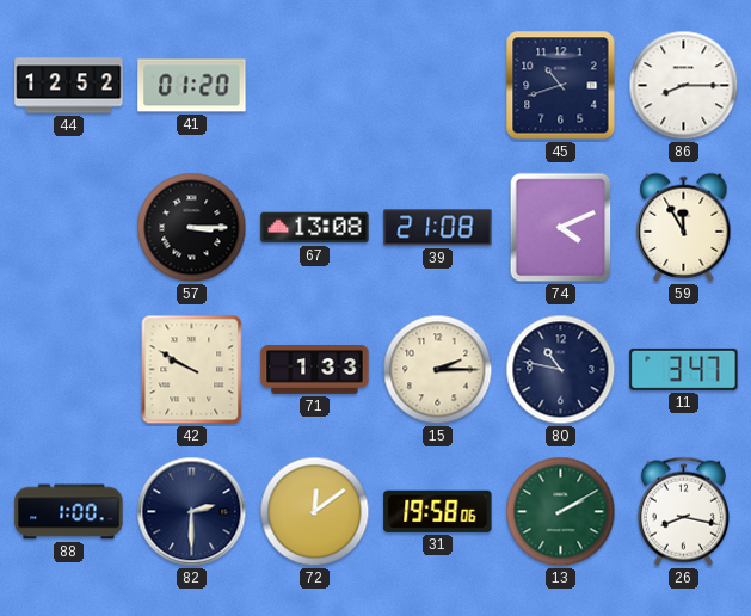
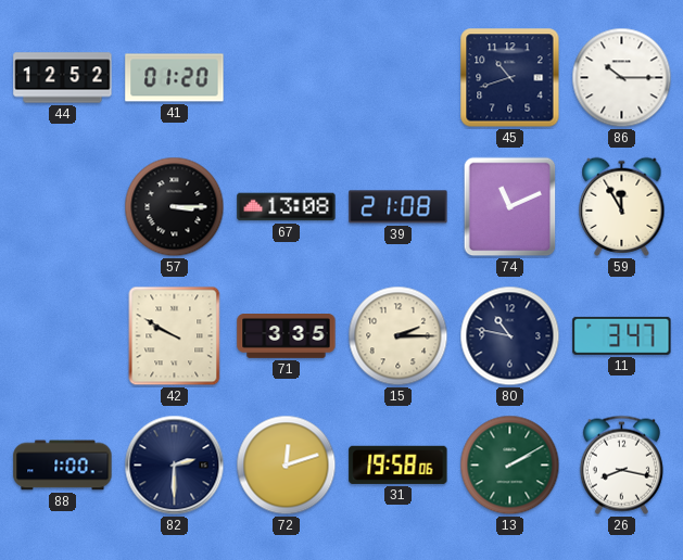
86: 8:15 -> 10:15
74: 4:11 -> 11:11
71: 1:33 -> 3:35
72: 12:09 -> 12:12
